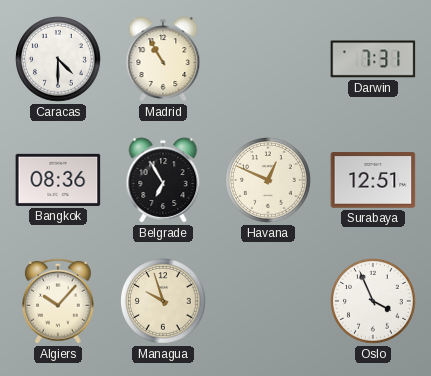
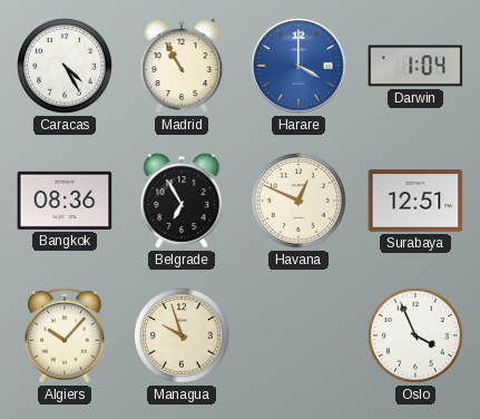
Caracas: 4:30 -> 4:25
Harare: none -> 4:00
Darwin: 7:31 -> 1:04
